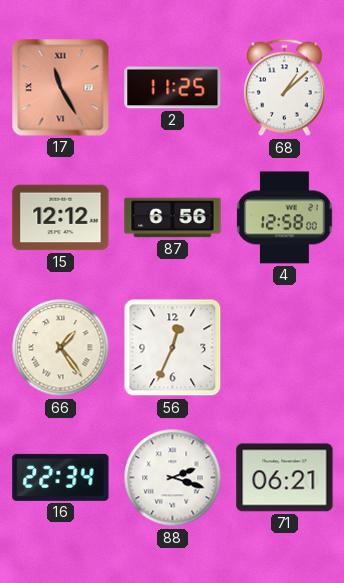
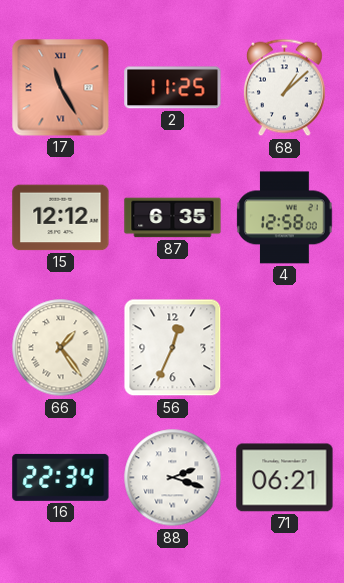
87: 6:56 -> 6:35
